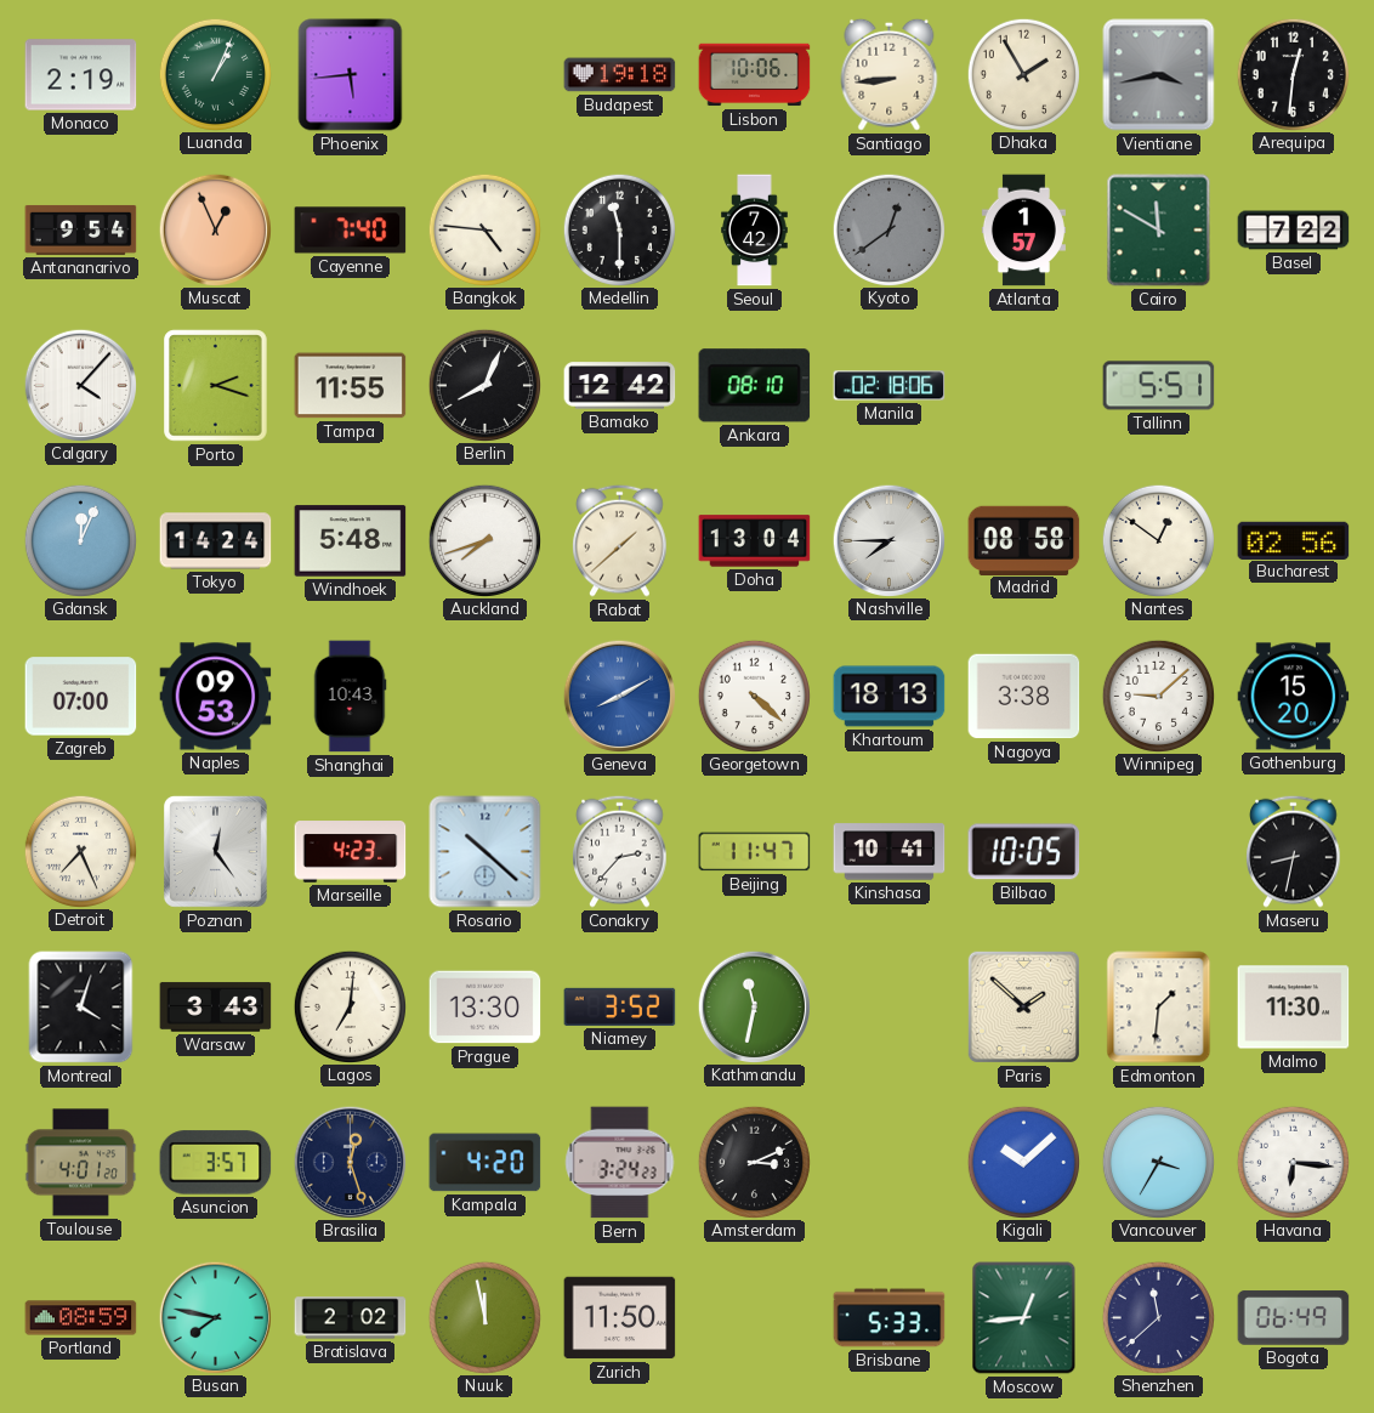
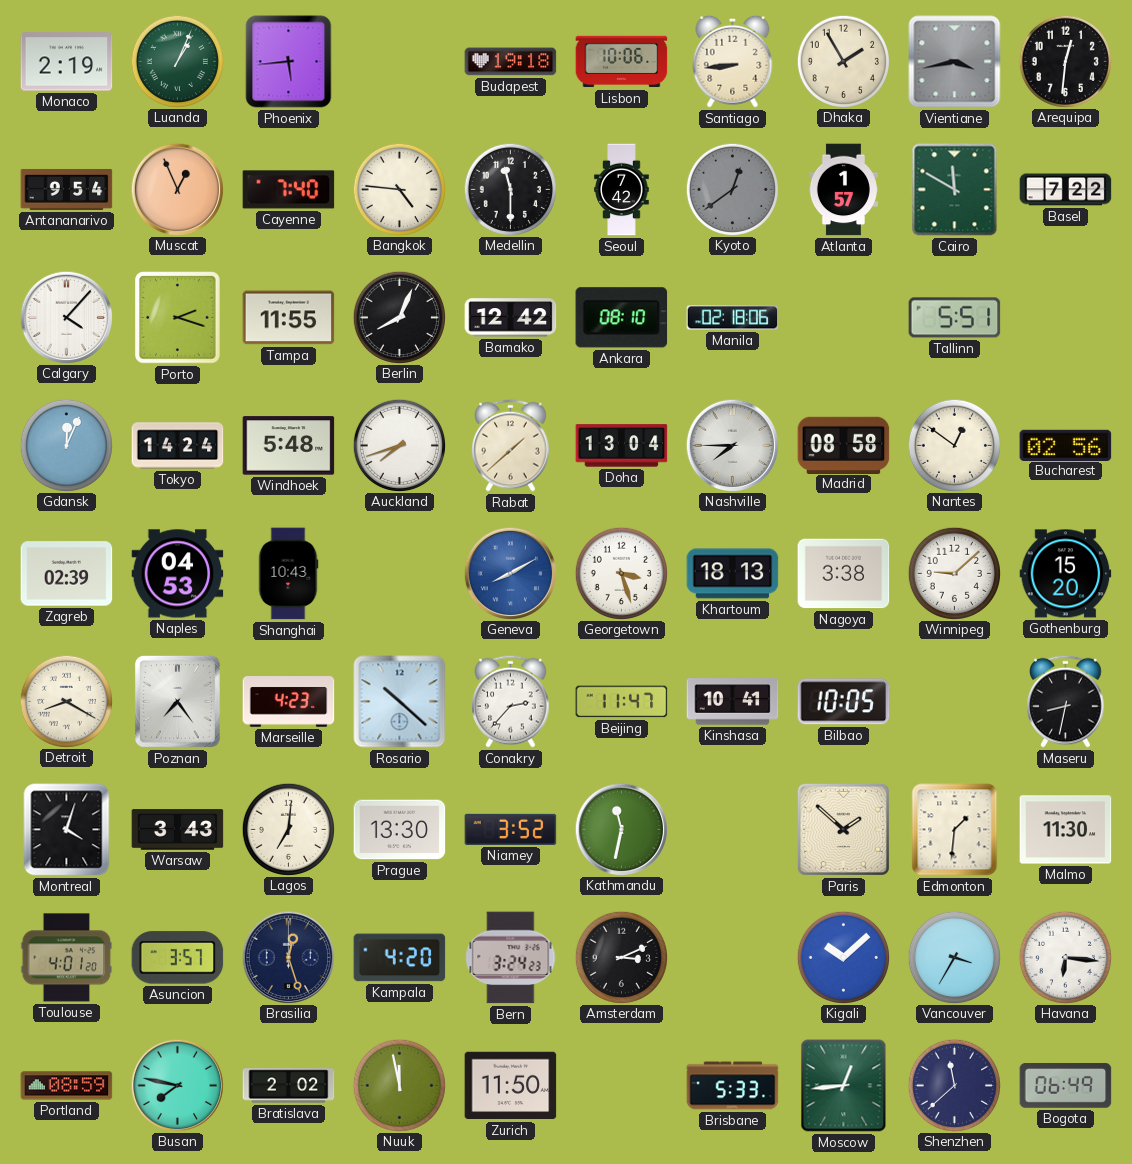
Zagreb: 07:00 -> 02:39
Naples: 09:53 -> 04:53
Georgetown: 4:22 -> 3:27
Detroit: 7:26 -> 8:20
Poznan: 12:24 -> 7:24
